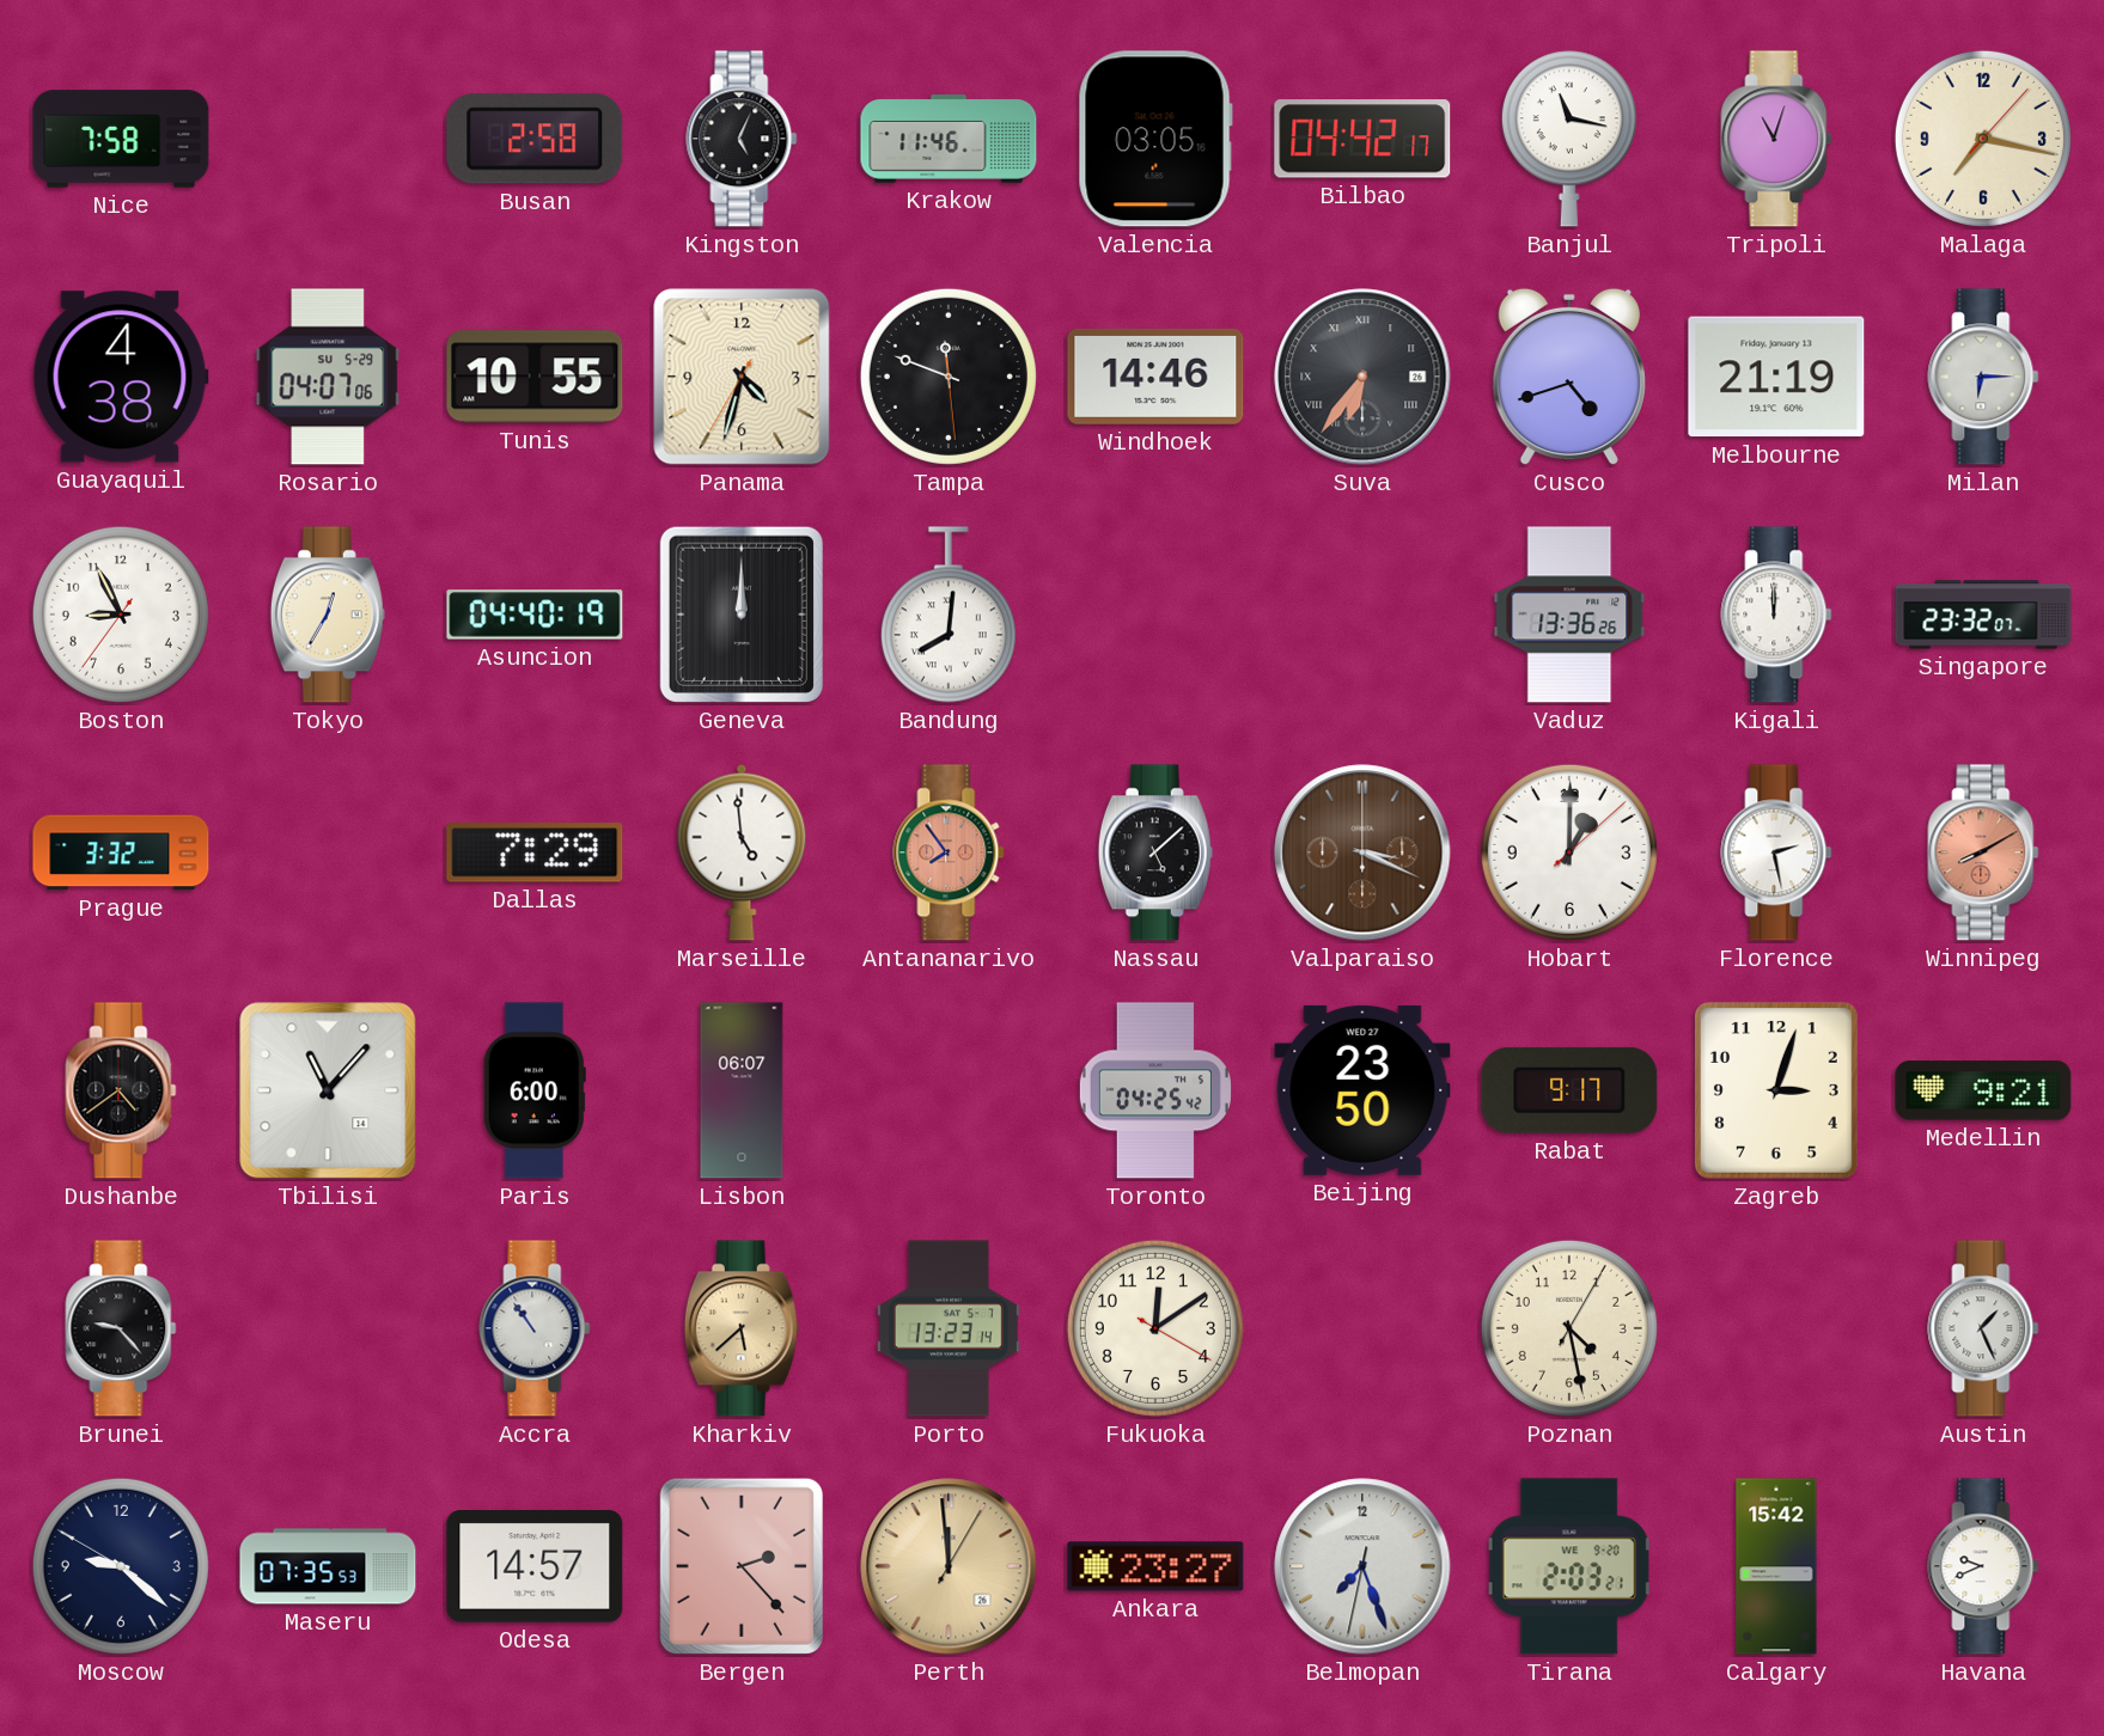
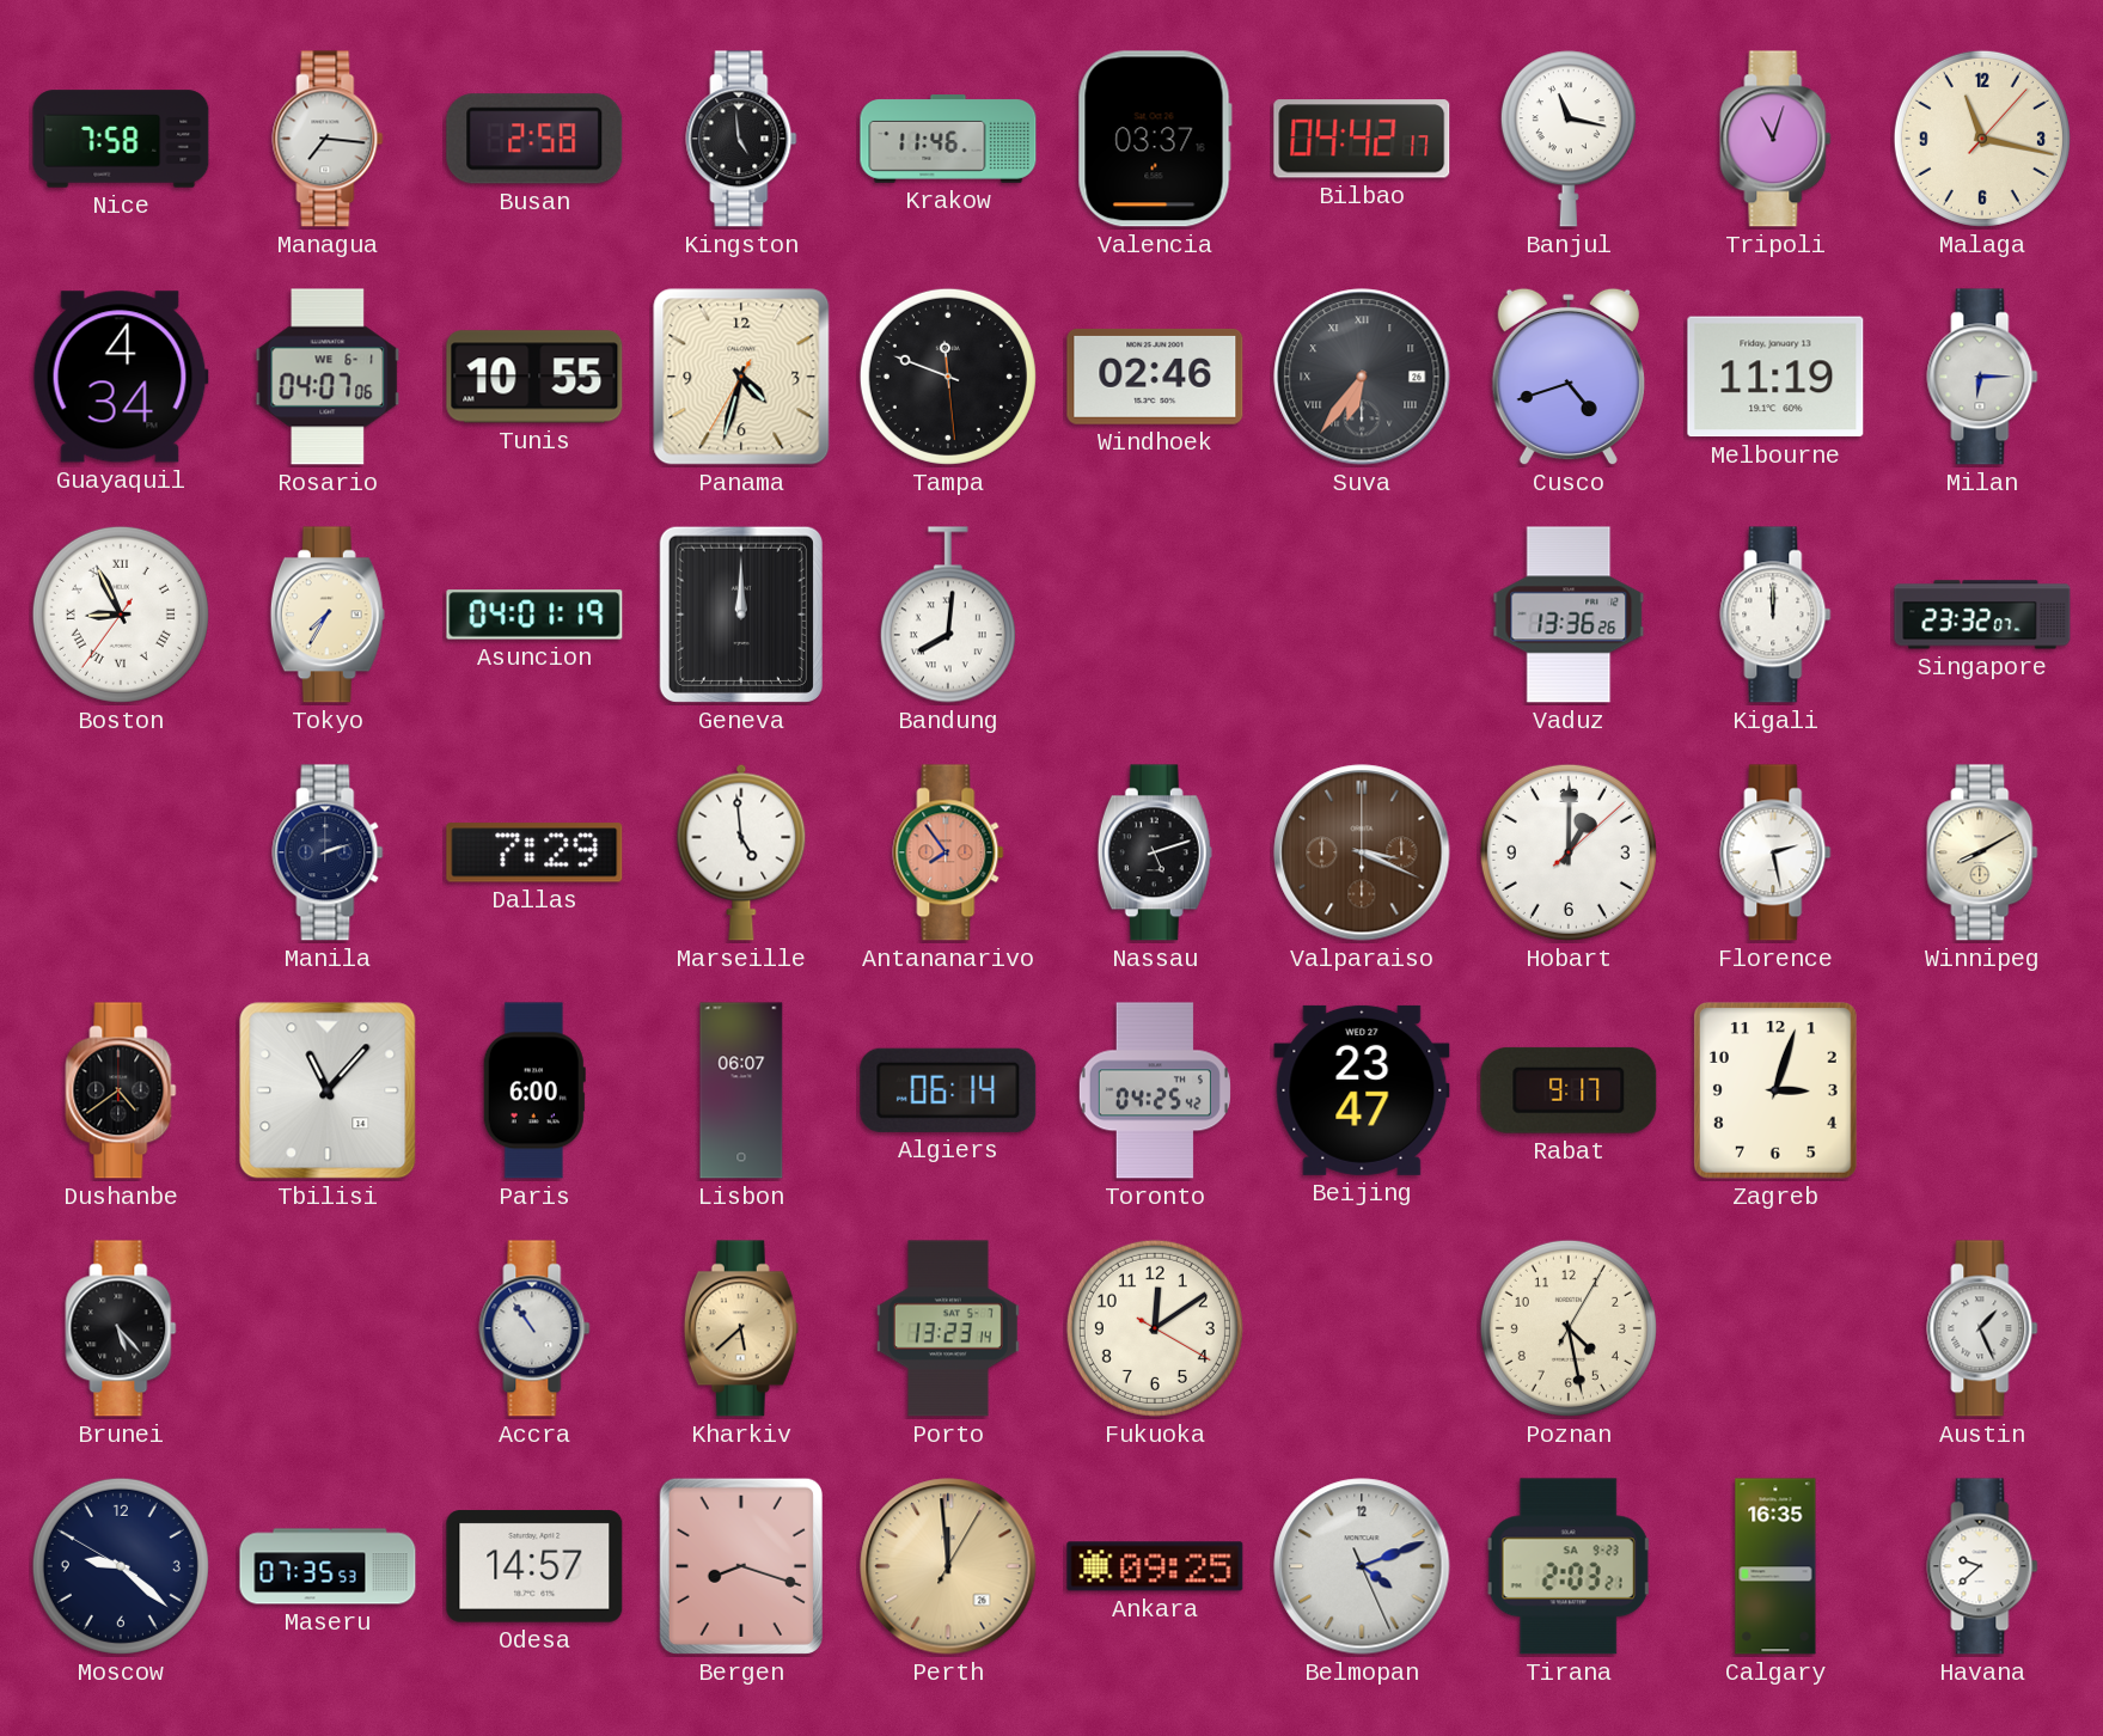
Managua: none -> 7:16
Kingston: 5:04 -> 4:59
Valencia: 03:05 -> 03:37
Malaga: 7:17 -> 11:17
Guayaquil: 4:38 -> 4:34
Rosario date: SU 5-29 -> WE 6-1
Windhoek: 14:46 -> 02:46
Melbourne: 21:19 -> 11:19
Boston numerals: Arabic -> Roman
Tokyo: 12:35 -> 7:35
Asuncion: 04:40 -> 04:01
Prague: 3:32 -> none
Manila: none -> 2:12
Nassau: 5:08 -> 5:12
Winnipeg dial: salmon -> cream
Algiers: none -> 06:14
Beijing: 23:50 -> 23:47
Medellin: 9:21 -> none
Brunei: 9:23 -> 5:23
Bergen: 2:23 -> 8:18
Ankara: 23:27 -> 09:25
Belmopan: 7:26 -> 4:11
Tirana date: WE 9-20 -> SA 9-23
Calgary: 15:42 -> 16:35
Havana: 9:41 -> 9:38
